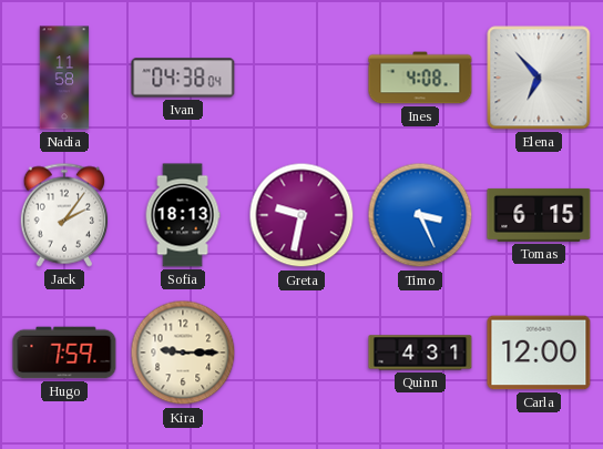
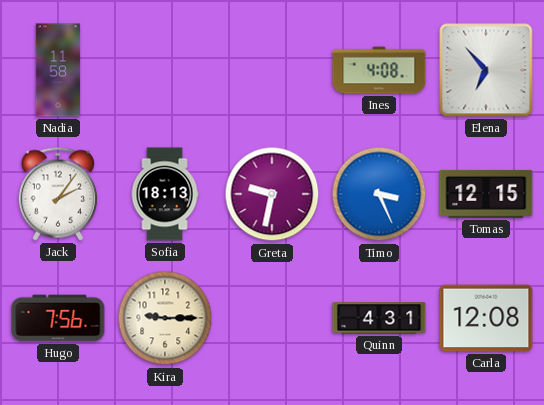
Ivan: 04:38 -> none
Tomas: 6:15 -> 12:15
Hugo: 7:59 -> 7:56
Carla: 12:00 -> 12:08
